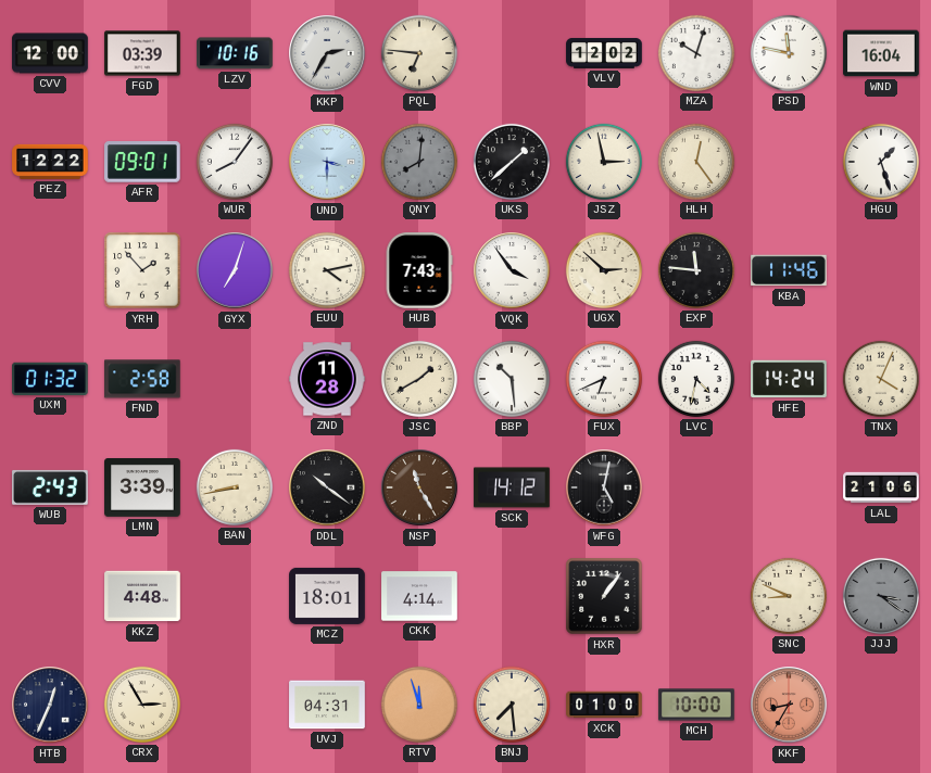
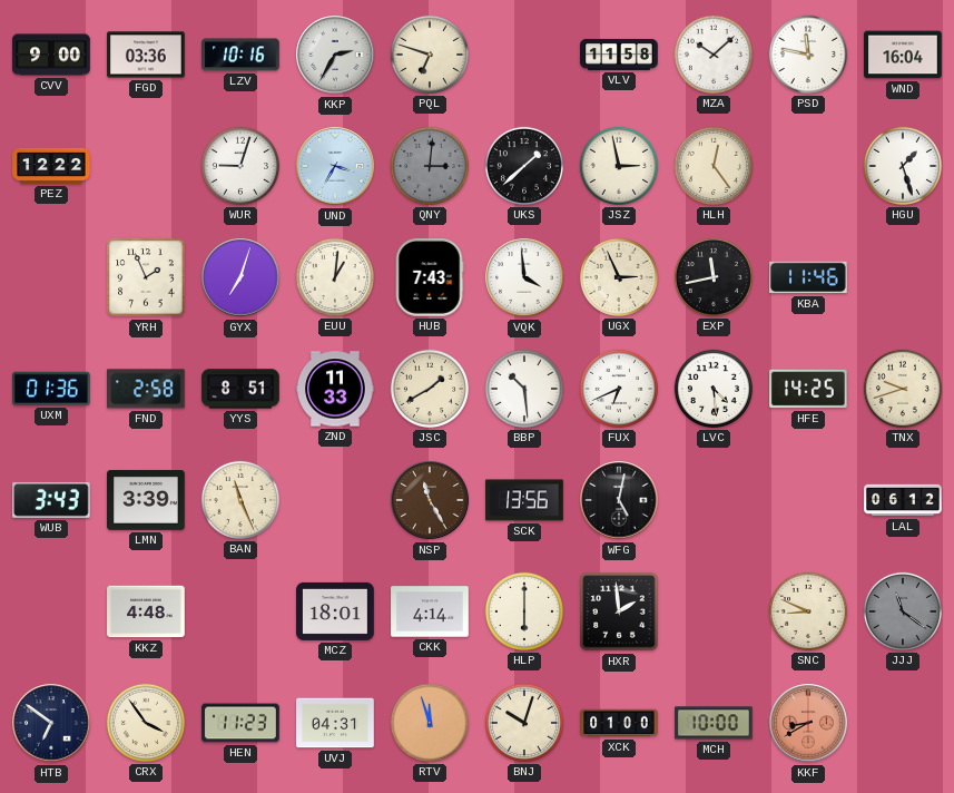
CVV: 12:00 -> 9:00
FGD: 03:39 -> 03:36
PQL: 6:46 -> 6:48
VLV: 12:02 -> 11:58
MZA: 10:03 -> 10:08
AFR: 09:01 -> none
WUR: 8:06 -> 9:03
UND: 3:30 -> 3:35
QNY: 8:01 -> 3:01
YRH: 1:53 -> 1:56
EUU: 4:13 -> 1:01
VQK: 3:54 -> 3:59
UGX: 2:52 -> 2:56
EXP: 11:46 -> 11:43
UXM: 01:32 -> 01:36
YYS: none -> 8:51
ZND: 11:28 -> 11:33
LVC: 4:32 -> 4:29
HFE: 14:24 -> 14:25
TNX: 4:04 -> 9:42
WUB: 2:43 -> 3:43
BAN: 8:43 -> 11:26
DDL: 10:21 -> none
SCK: 14:12 -> 13:56
LAL: 21:06 -> 06:12
HLP: none -> 6:00
HXR: 1:06 -> 1:59
JJJ: 3:21 -> 11:21
HTB: 12:34 -> 6:51
CRX: 2:55 -> 3:54
HEN: none -> 11:23
BNJ: 7:29 -> 10:03
KKF: 8:35 -> 8:40
